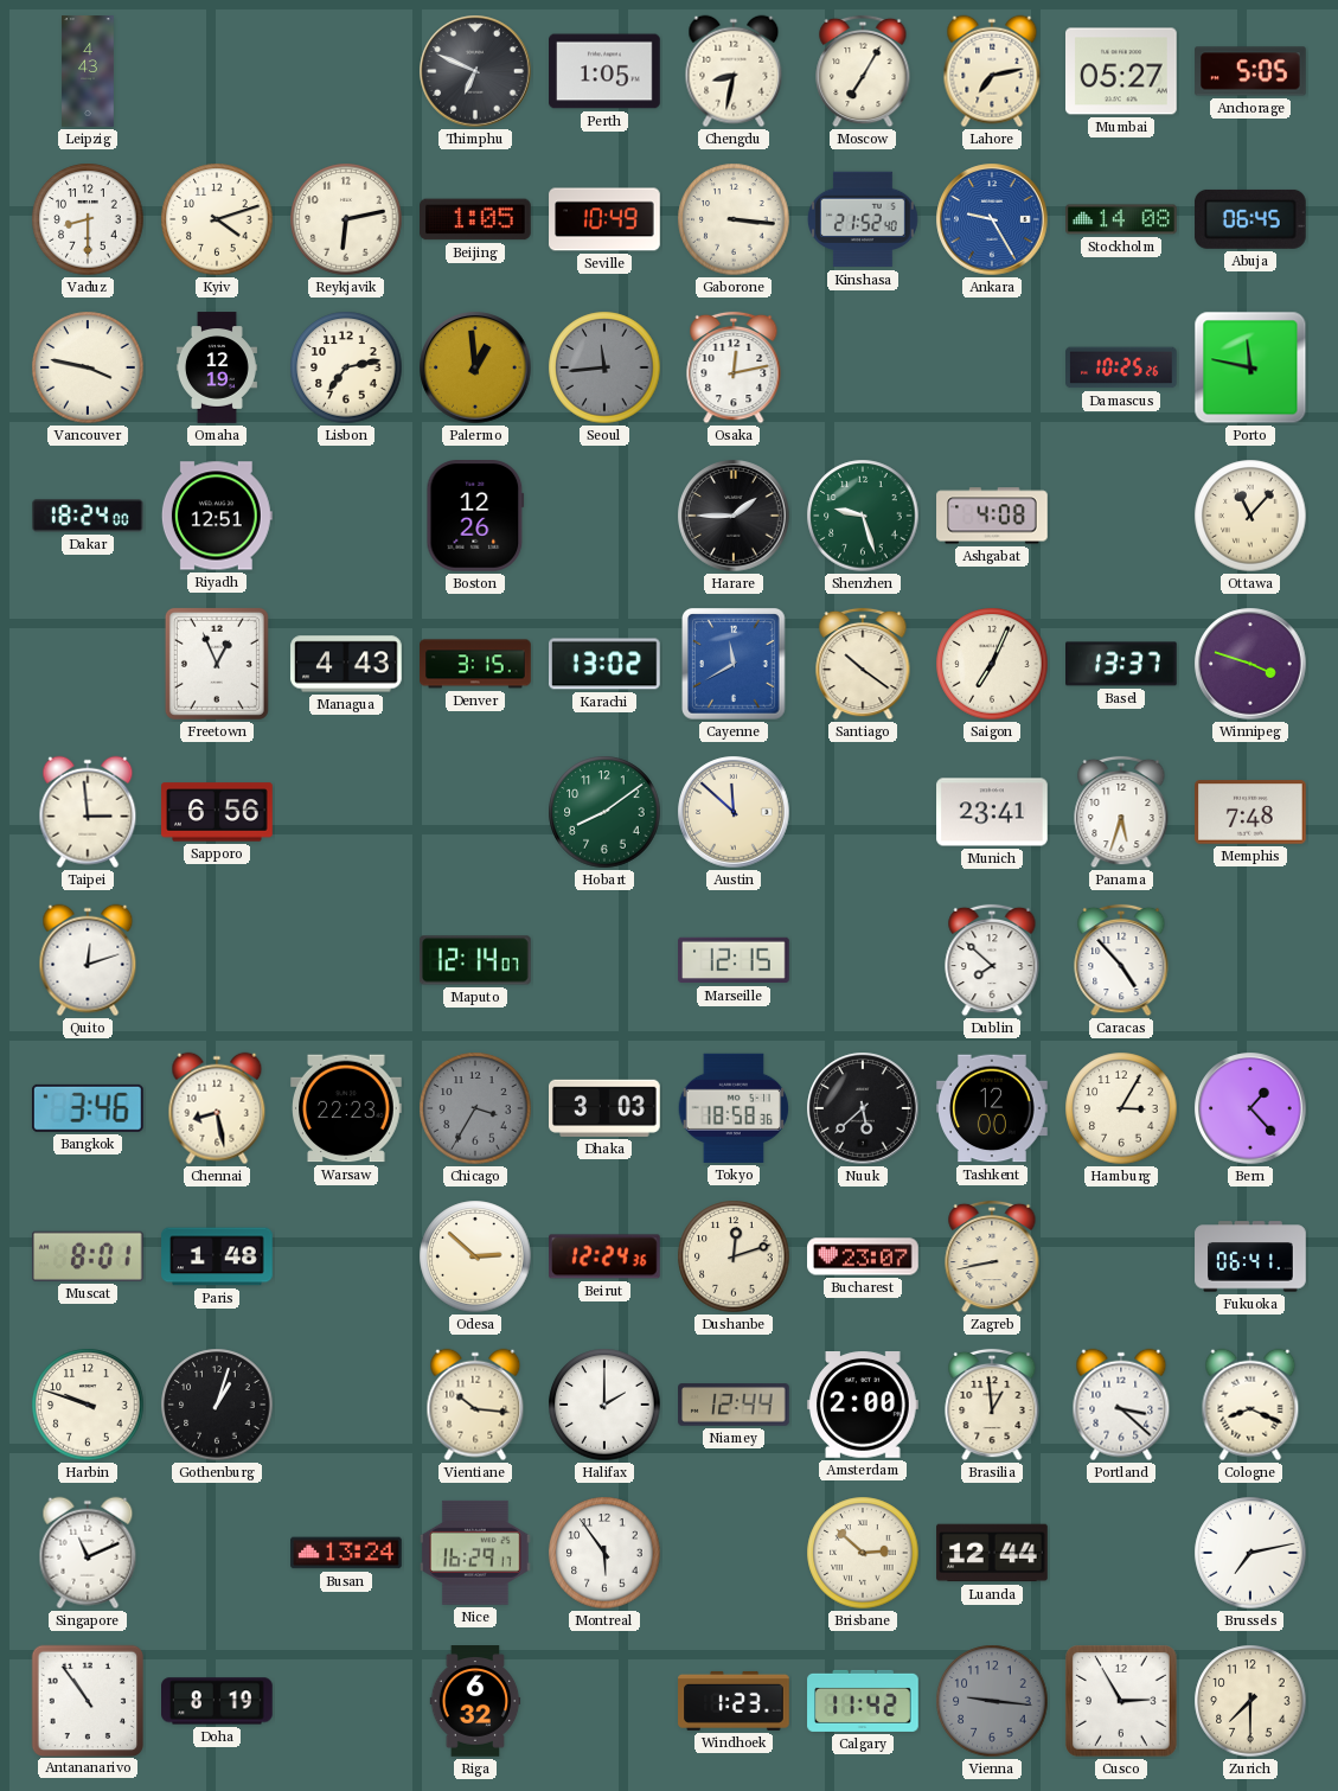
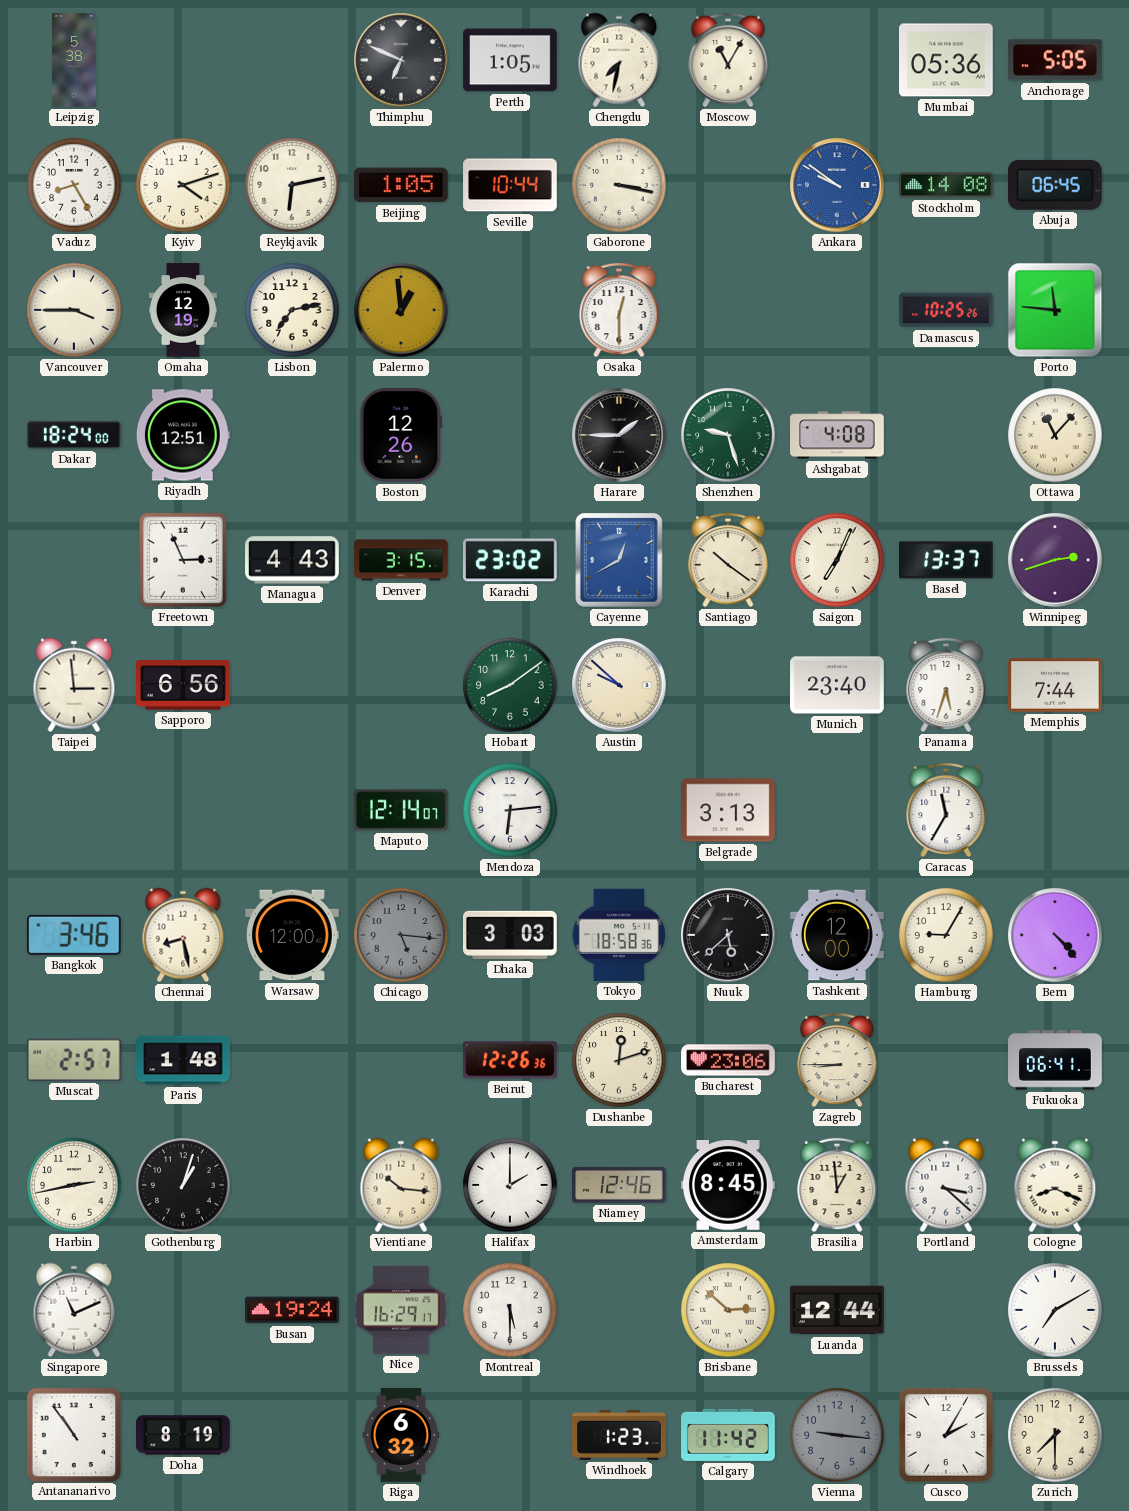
Leipzig: 4:43 -> 5:38
Chengdu: 8:32 -> 7:32
Moscow: 7:05 -> 11:05
Lahore: 7:13 -> none
Mumbai: 05:27 -> 05:36
Vaduz: 8:30 -> 8:25
Seville: 10:49 -> 10:44
Gaborone: 3:16 -> 3:17
Kinshasa: 21:52 -> none
Ankara: 9:25 -> 9:51
Vancouver: 3:47 -> 3:45
Seoul: 11:44 -> none
Osaka: 12:13 -> 12:30
Porto: 11:47 -> 11:46
Freetown: 12:56 -> 2:56
Karachi: 13:02 -> 23:02
Cayenne: 11:40 -> 12:40
Winnipeg: 3:48 -> 2:42
Austin: 11:52 -> 9:52
Munich: 23:41 -> 23:40
Memphis: 7:48 -> 7:44
Quito: 12:12 -> none
Mendoza: none -> 6:14
Marseille: 12:15 -> none
Belgrade: none -> 3:13
Dublin: 7:52 -> none
Caracas: 4:53 -> 11:35
Warsaw: 22:23 -> 12:00
Chicago: 3:35 -> 5:16
Hamburg: 3:05 -> 9:05
Bern: 1:23 -> 4:23
Muscat: 8:01 -> 2:57
Odesa: 2:52 -> none
Beirut: 12:24 -> 12:26
Bucharest: 23:07 -> 23:06
Zagreb: 8:43 -> 8:45
Harbin: 9:48 -> 2:43
Niamey: 12:44 -> 12:46
Amsterdam: 2:00 -> 8:45
Busan: 13:24 -> 19:24
Montreal: 5:54 -> 5:30
Brussels: 7:13 -> 7:10
Cusco: 2:55 -> 2:05
